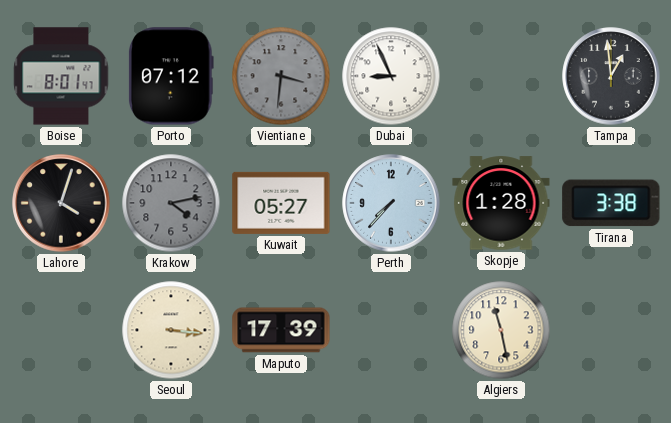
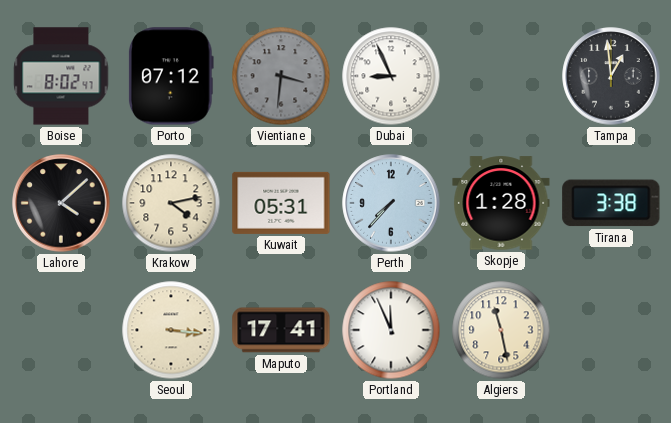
Boise: 8:01 -> 8:02
Lahore: 4:03 -> 4:08
Krakow dial: grey -> cream
Kuwait: 05:27 -> 05:31
Maputo: 17:39 -> 17:41
Portland: none -> 11:56
